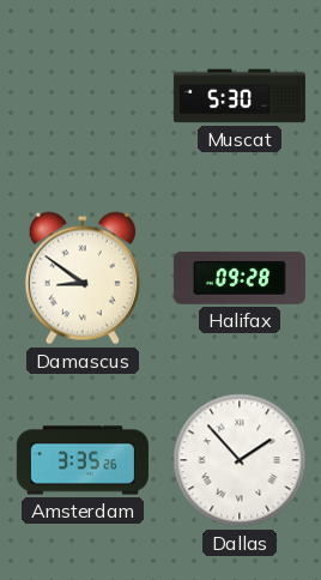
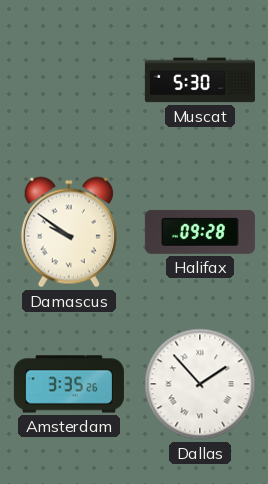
Damascus: 8:51 -> 9:51
